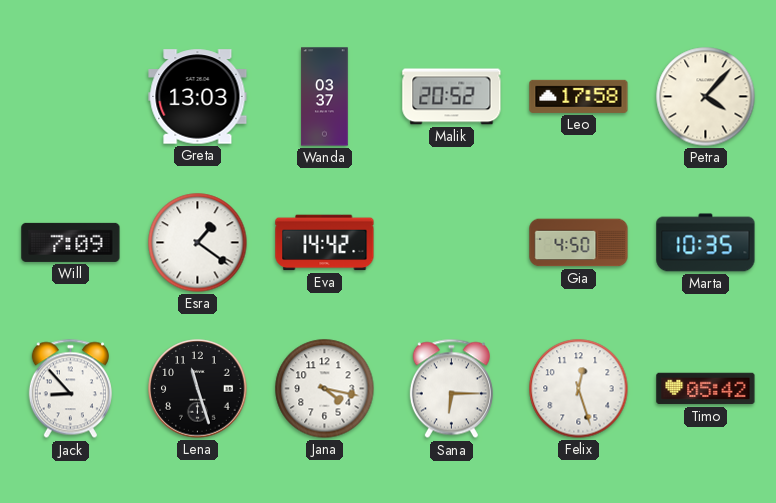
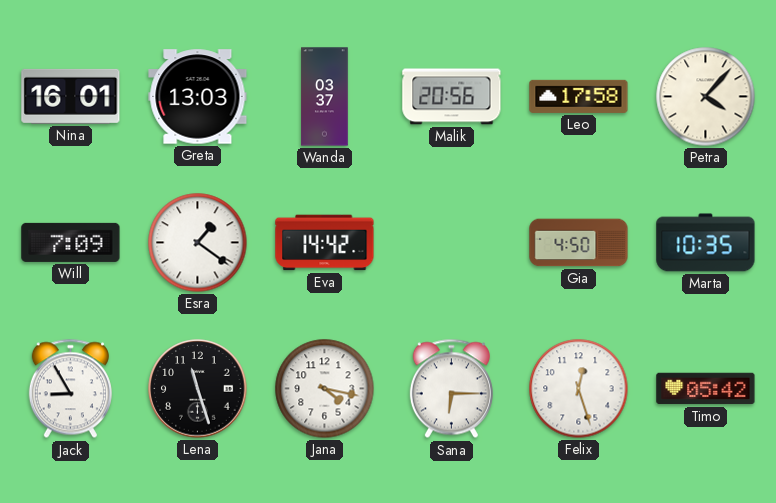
Nina: none -> 16:01
Malik: 20:52 -> 20:56
Jack: 8:53 -> 8:55
